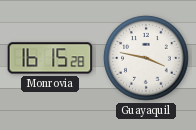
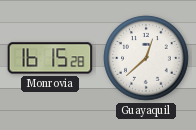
Guayaquil: 3:47 -> 12:38
